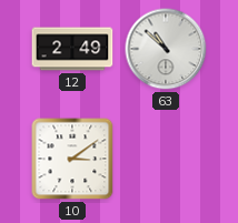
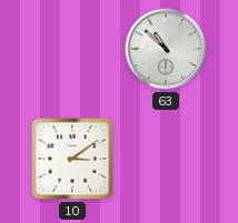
12: 2:49 -> none
